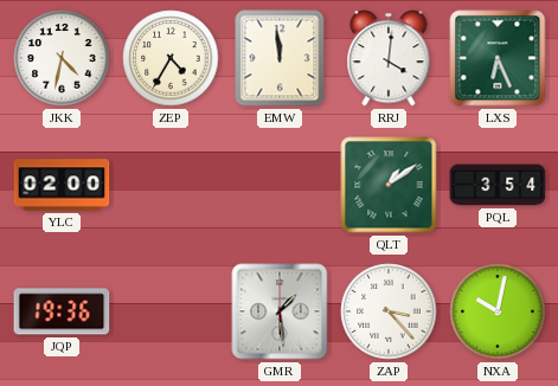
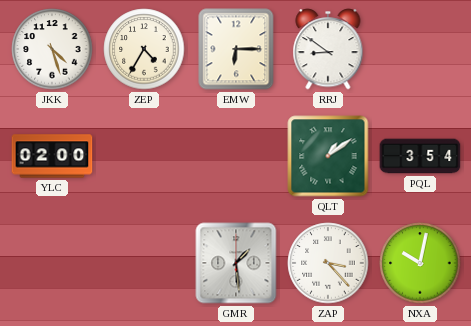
JKK: 4:32 -> 4:27
EMW: 11:59 -> 6:15
RRJ: 4:01 -> 8:51
LXS: 6:26 -> none
JQP: 19:36 -> none
